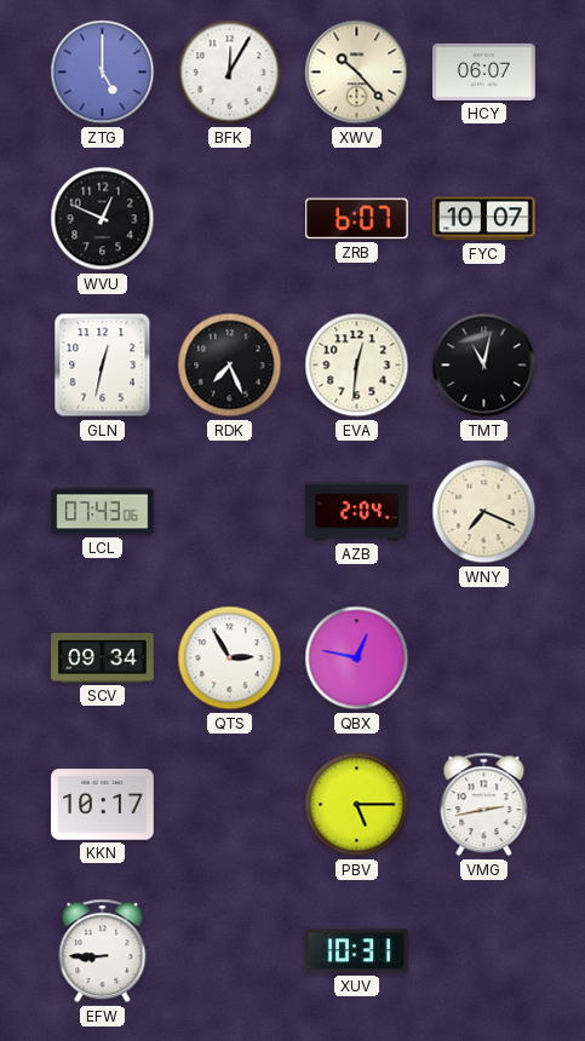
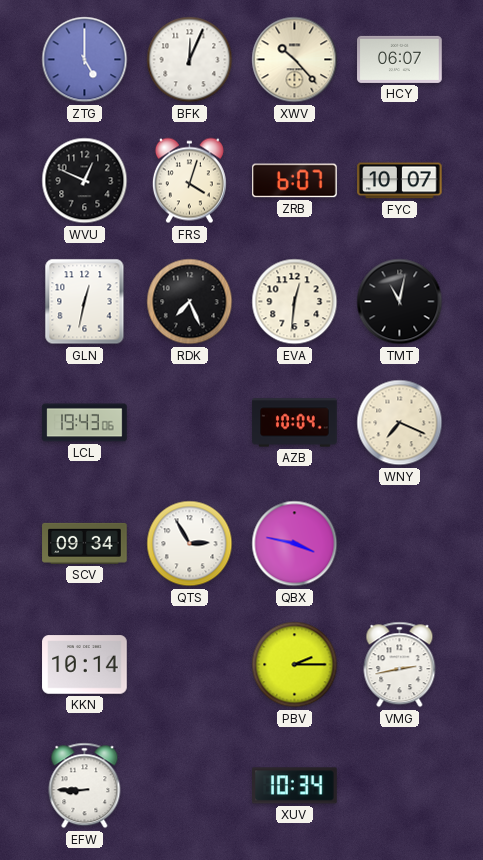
BFK: 12:05 -> 12:04
FRS: none -> 4:03
LCL: 07:43 -> 19:43
AZB: 2:04 -> 10:04
QBX: 12:47 -> 3:47
KKN: 10:17 -> 10:14
PBV: 5:15 -> 2:15
XUV: 10:31 -> 10:34
